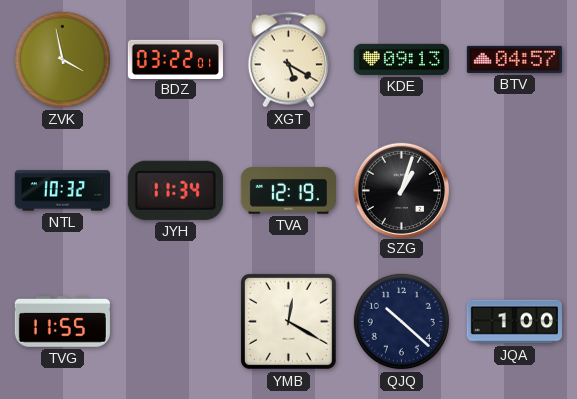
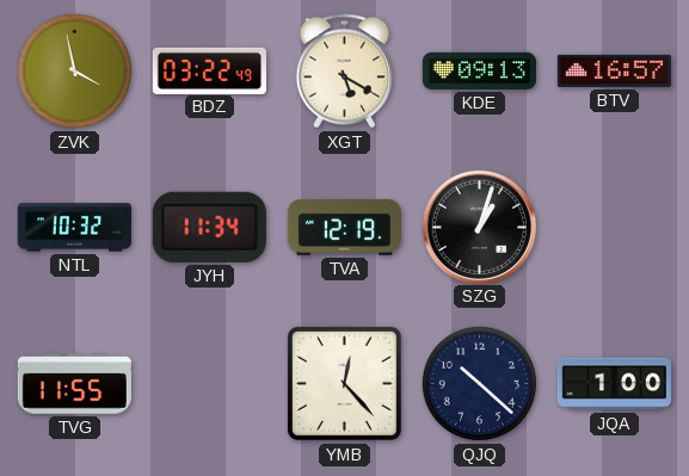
BDZ: 03:22:01 -> 03:22:49
BTV: 04:57 -> 16:57
YMB: 12:20 -> 12:23
